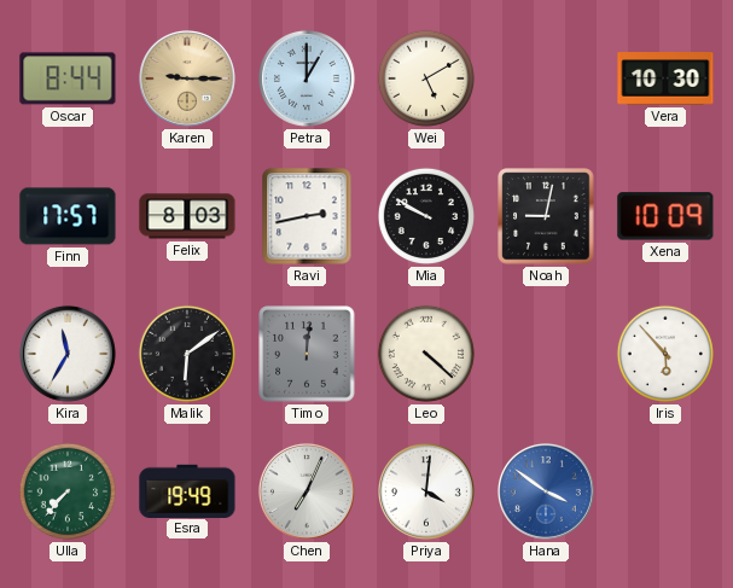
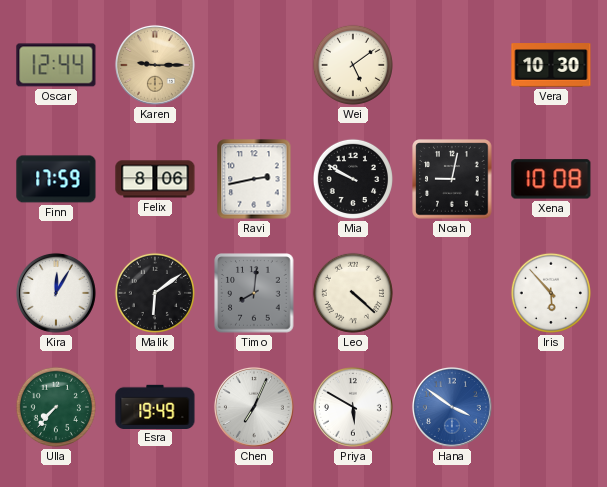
Oscar: 8:44 -> 12:44
Petra: 1:00 -> none
Wei: 5:10 -> 5:09
Finn: 17:57 -> 17:59
Felix: 8:03 -> 8:06
Xena: 10:09 -> 10:08
Kira: 11:35 -> 12:05
Timo: 12:01 -> 8:01
Priya: 4:01 -> 5:50
